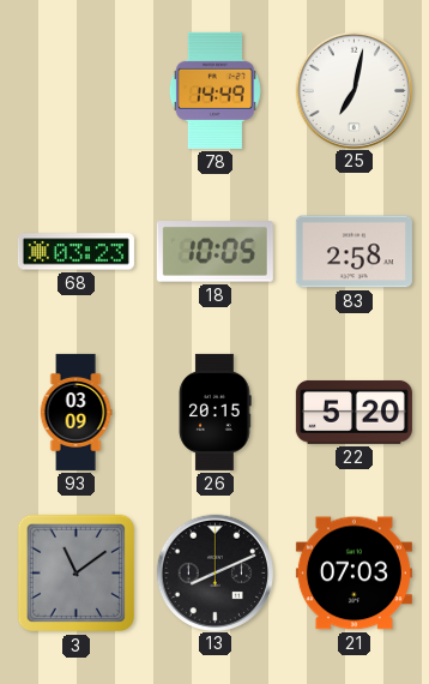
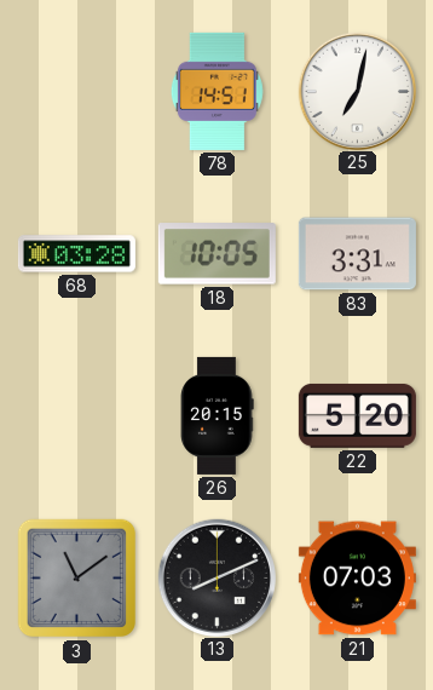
78: 14:49 -> 14:51
68: 03:23 -> 03:28
83: 2:58 -> 3:31
93: 03:09 -> none
